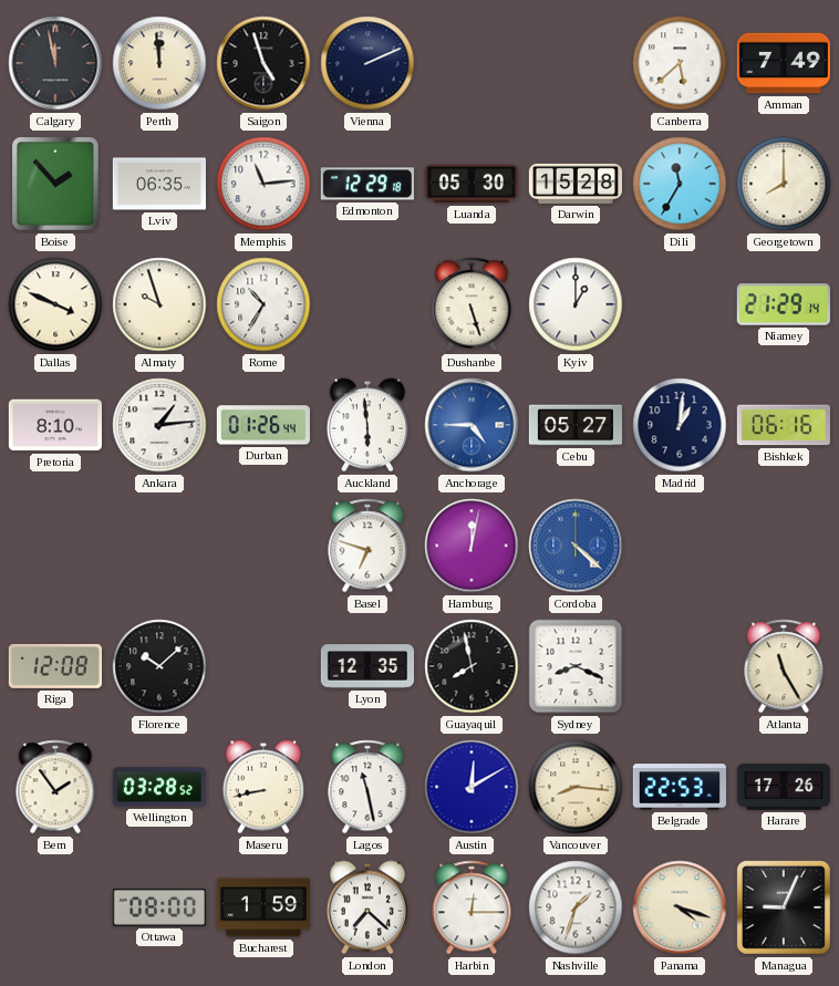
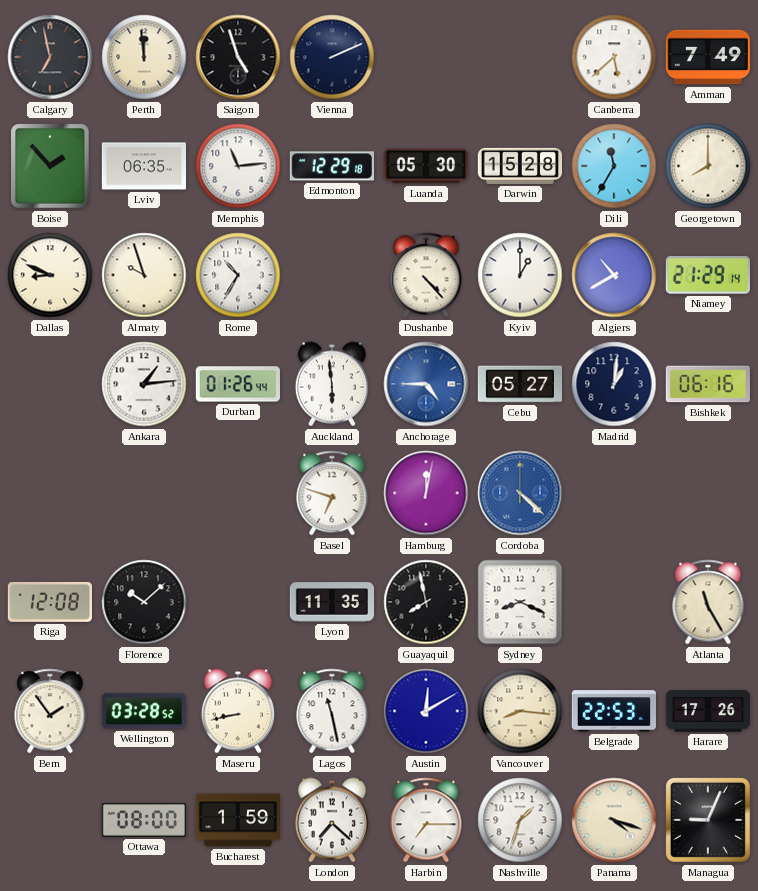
Calgary: 11:58 -> 6:58
Dallas: 3:49 -> 8:49
Dushanbe: 5:27 -> 4:23
Algiers: none -> 10:40
Pretoria: 8:10 -> none
Lyon: 12:35 -> 11:35
Harbin: 12:15 -> 7:15
